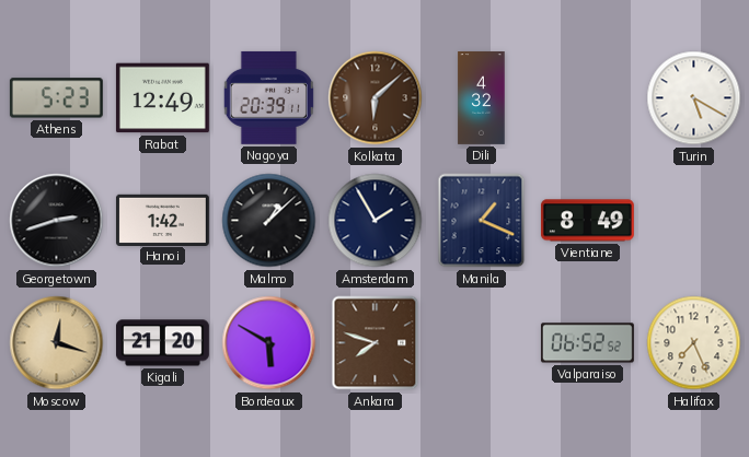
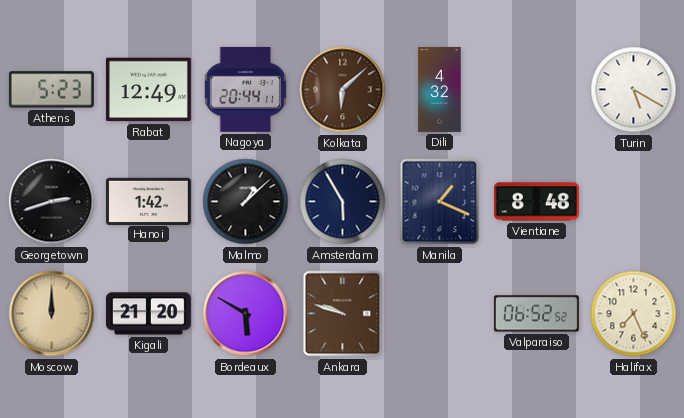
Nagoya: 20:39 -> 20:44
Amsterdam: 1:55 -> 5:55
Vientiane: 8:49 -> 8:48
Moscow: 12:18 -> 12:00
Ankara: 7:48 -> 9:48
